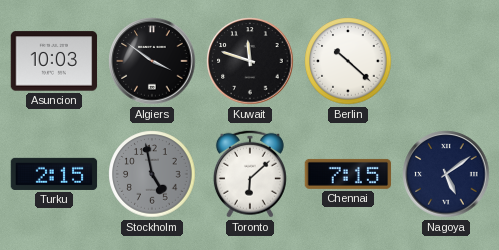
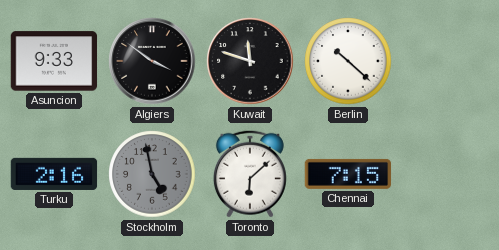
Asuncion: 10:03 -> 9:33
Turku: 2:15 -> 2:16
Nagoya: 5:09 -> none
